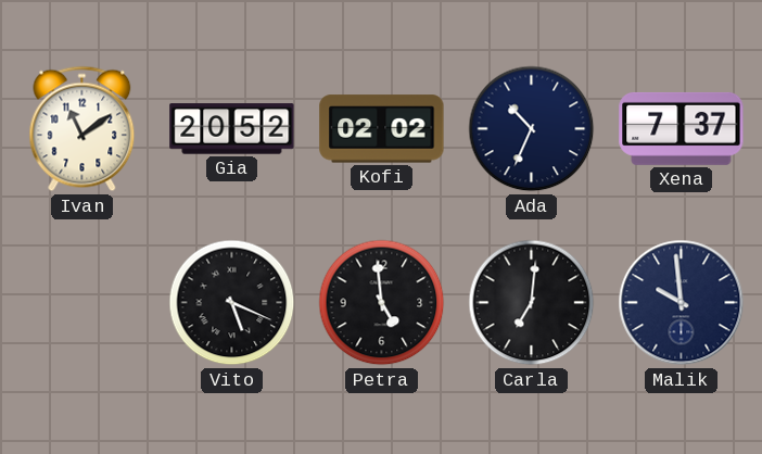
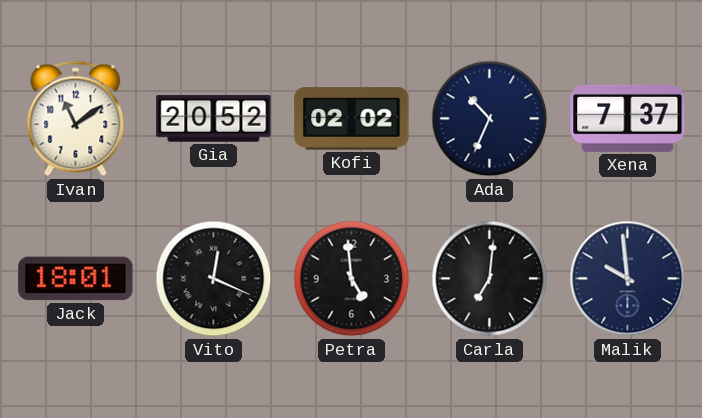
Jack: none -> 18:01
Vito: 5:19 -> 12:19
